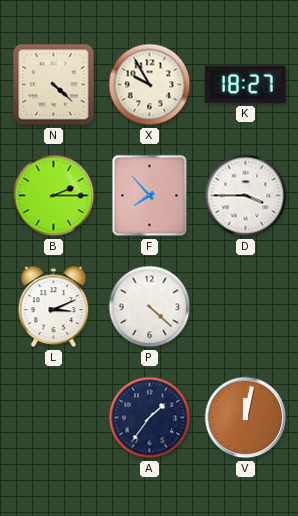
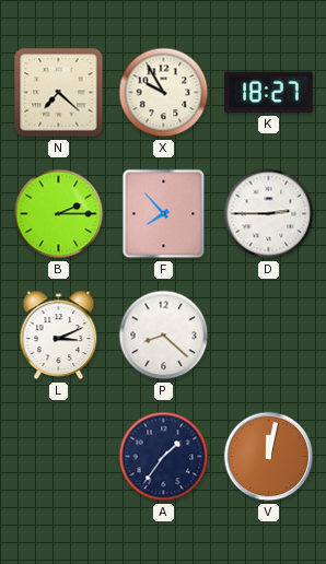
N: 4:22 -> 7:22
D: 3:45 -> 2:45
P: 4:22 -> 8:22
